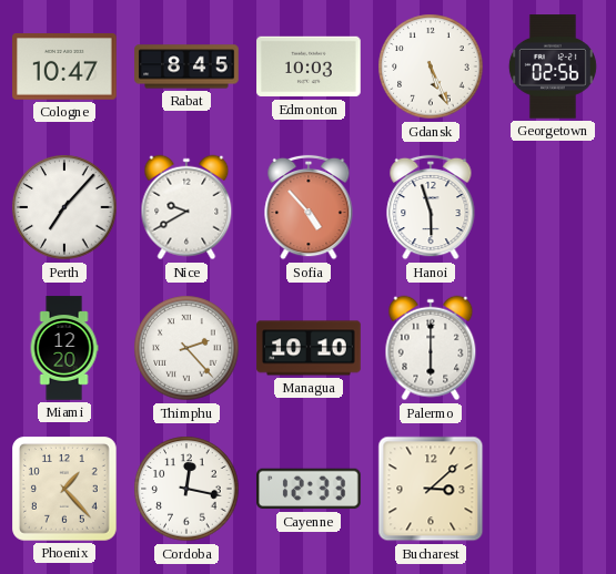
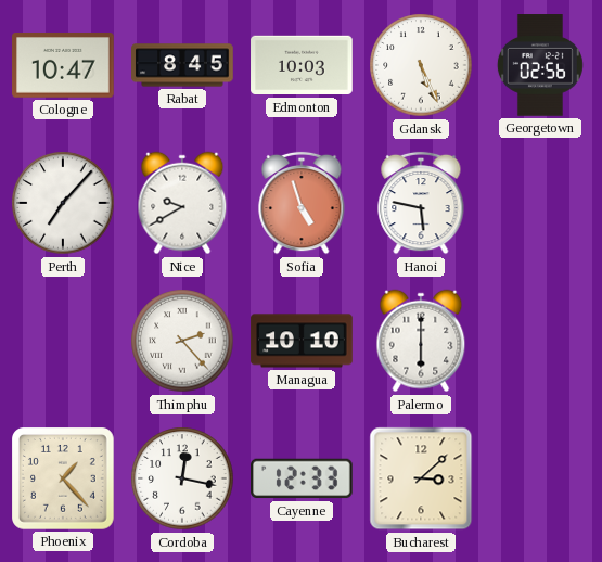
Sofia: 4:53 -> 4:57
Hanoi: 5:57 -> 5:47
Miami: 12:20 -> none
